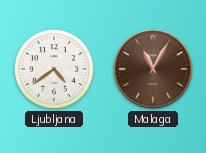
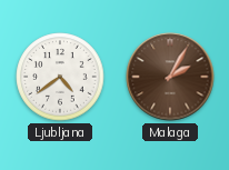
Malaga: 11:05 -> 2:05
